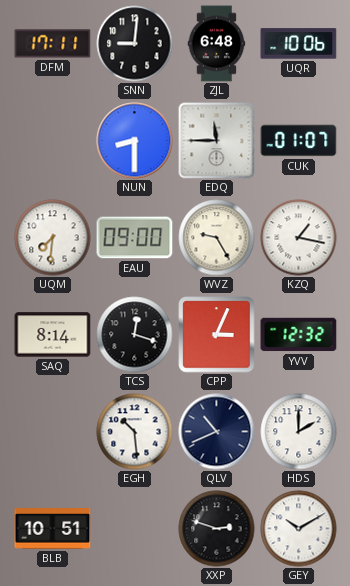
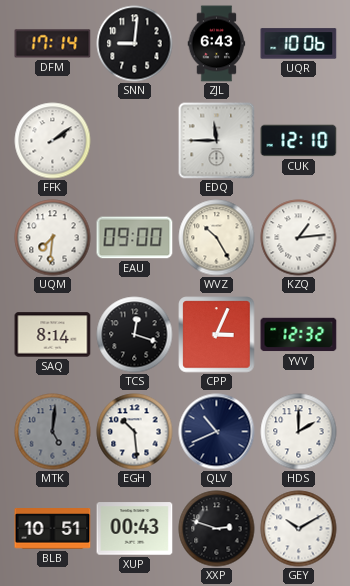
DFM: 17:11 -> 17:14
ZJL: 6:48 -> 6:43
FFK: none -> 2:09
NUN: 8:30 -> none
CUK: 01:07 -> 12:10
WVZ: 9:25 -> 10:25
KZQ: 1:17 -> 1:14
MTK: none -> 5:01
XUP: none -> 00:43
